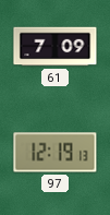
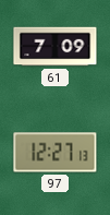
97: 12:19 -> 12:27
